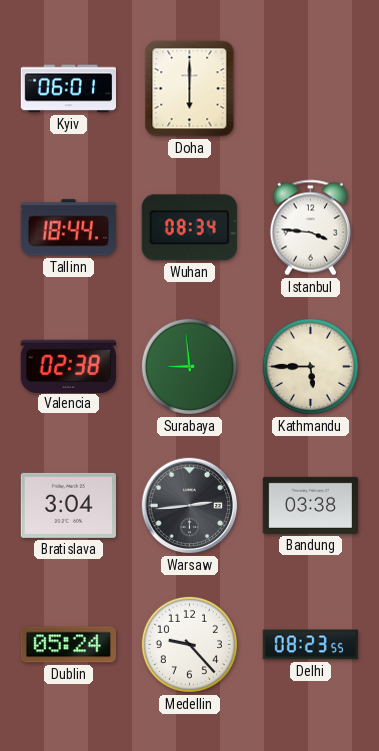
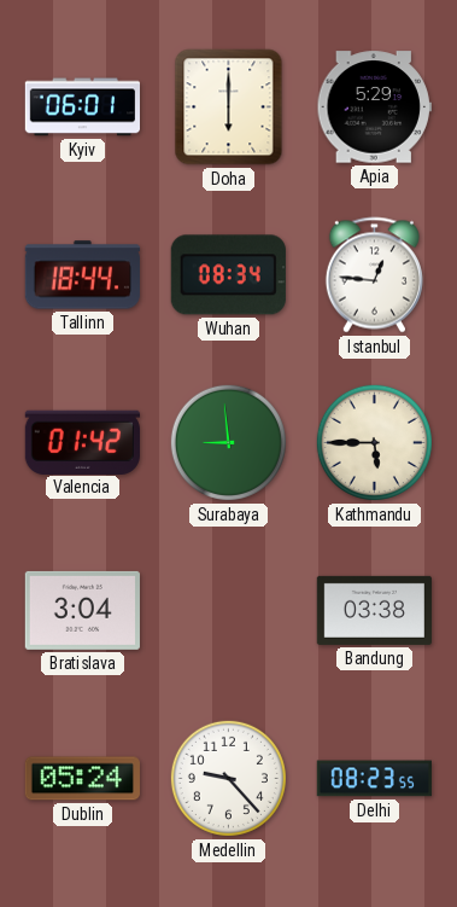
Apia: none -> 5:29
Istanbul: 3:46 -> 12:46
Valencia: 02:38 -> 01:42
Warsaw: 2:44 -> none
